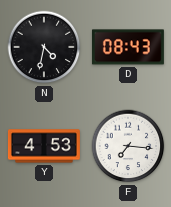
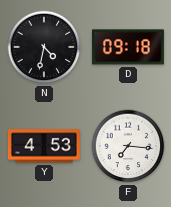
D: 08:43 -> 09:18
